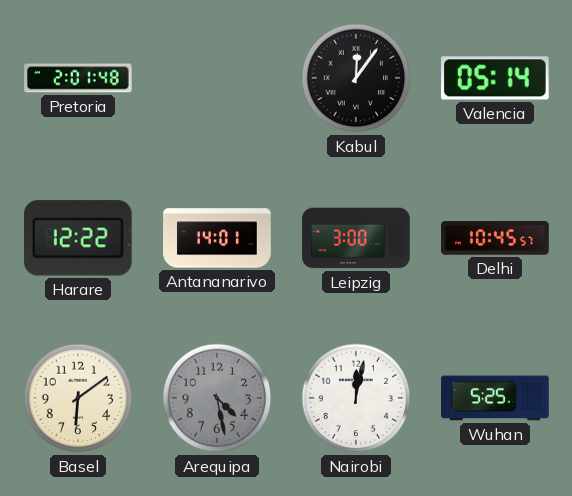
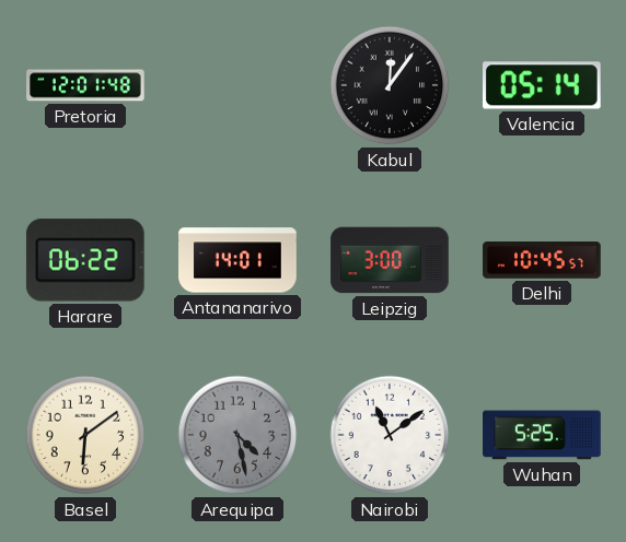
Pretoria: 2:01 -> 12:01
Harare: 12:22 -> 06:22
Nairobi: 12:02 -> 11:09
